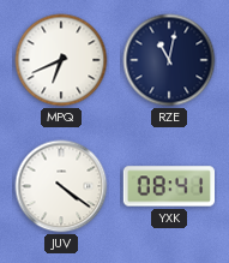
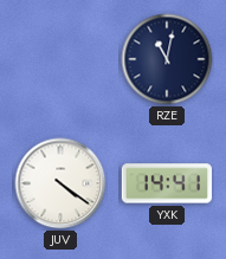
MPQ: 6:41 -> none
YXK: 08:41 -> 14:41
